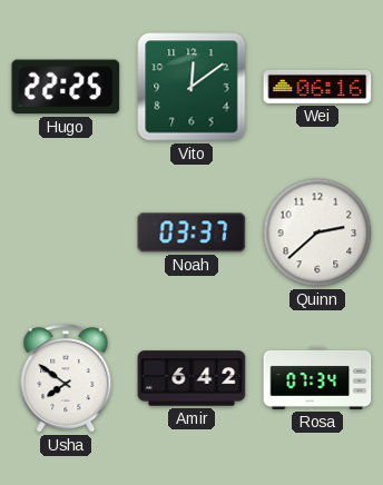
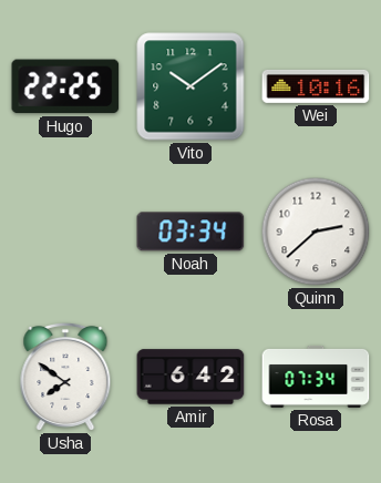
Vito: 12:09 -> 10:09
Wei: 06:16 -> 10:16
Noah: 03:37 -> 03:34
